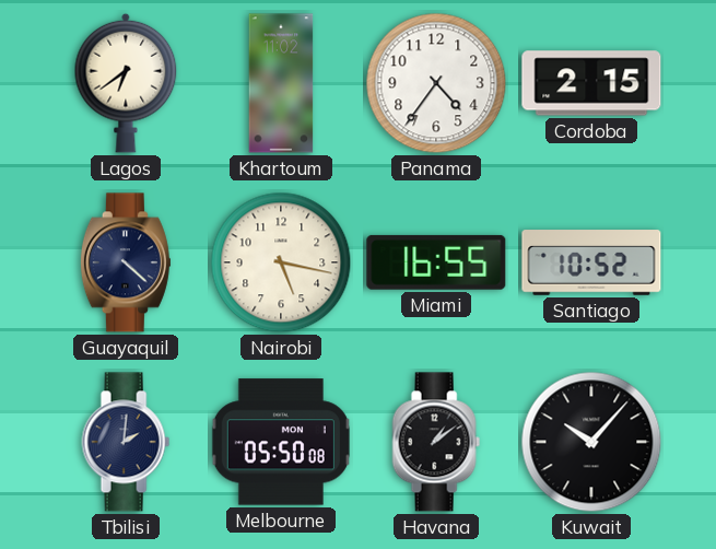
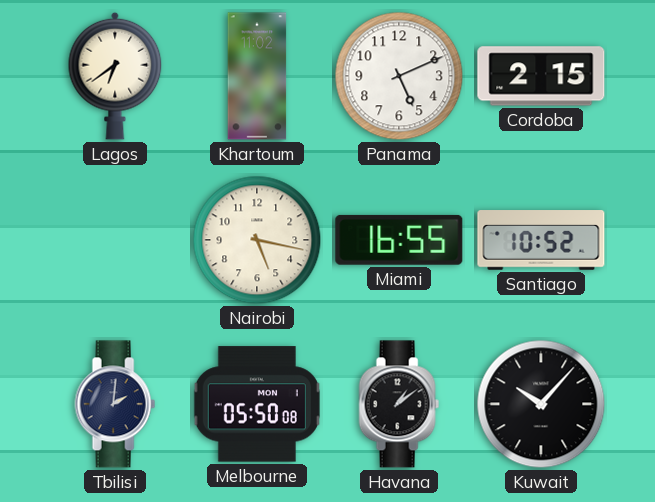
Panama: 4:36 -> 5:11
Guayaquil: 4:22 -> none
